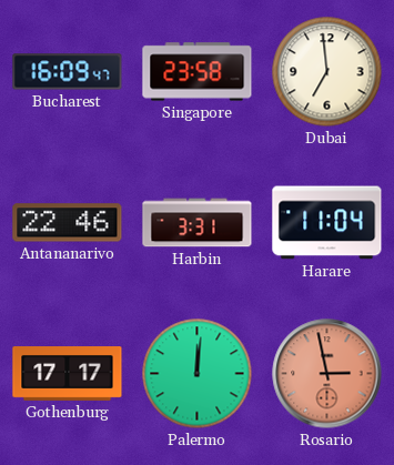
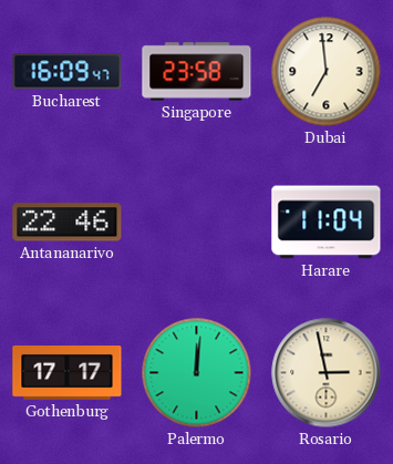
Harbin: 3:31 -> none
Rosario dial: salmon -> cream
